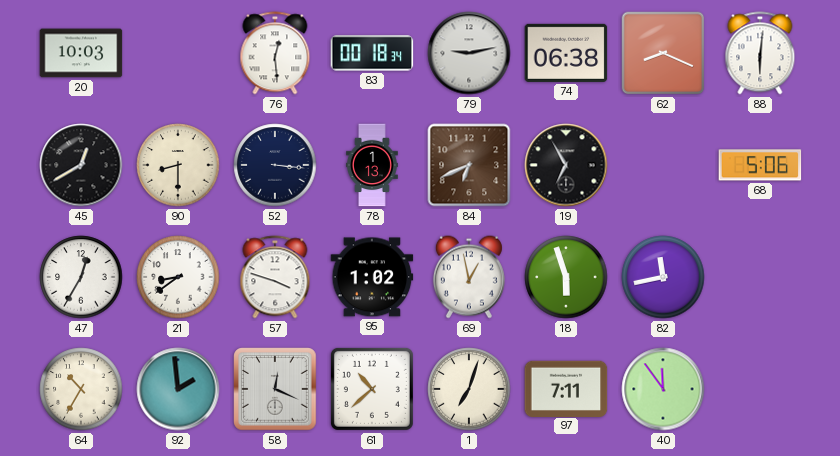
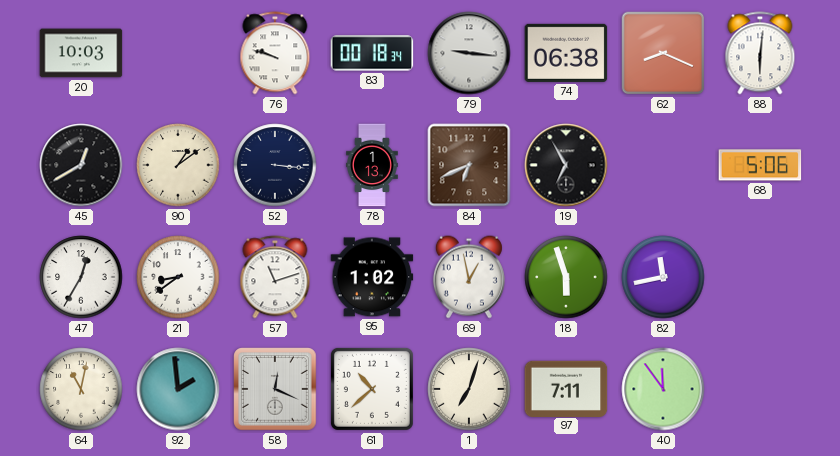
76: 12:29 -> 9:48
79: 9:13 -> 9:16
90: 8:30 -> 1:09
57: 3:48 -> 11:12
64: 10:35 -> 11:02
